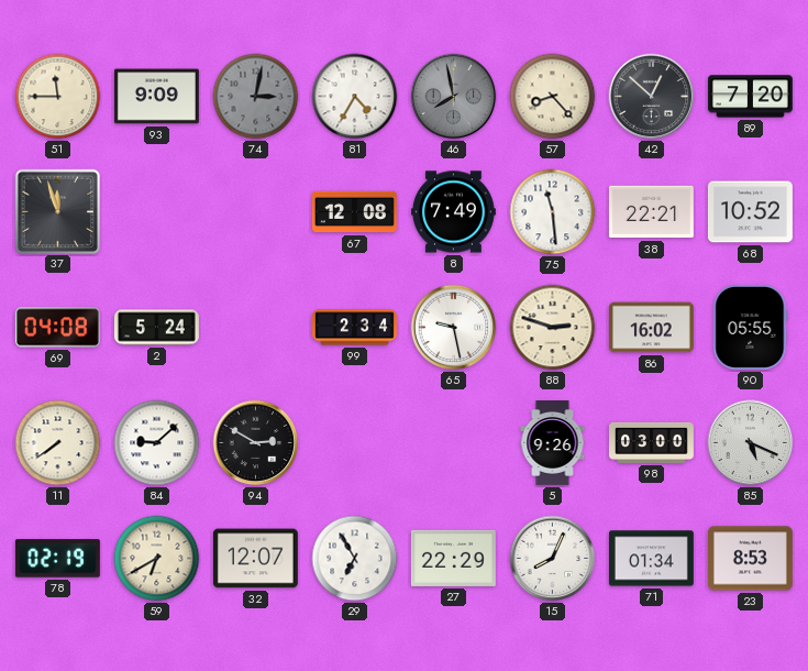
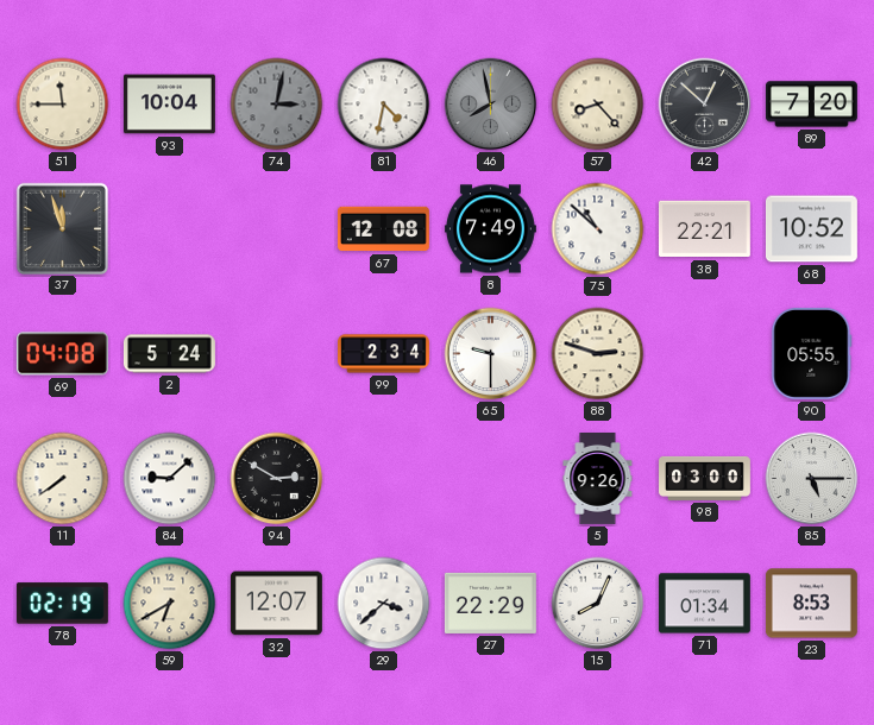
93: 9:09 -> 10:04
81: 4:35 -> 4:32
75: 11:29 -> 10:52
65: 9:28 -> 9:30
86: 16:02 -> none
85: 5:19 -> 5:15
29: 6:55 -> 3:38
